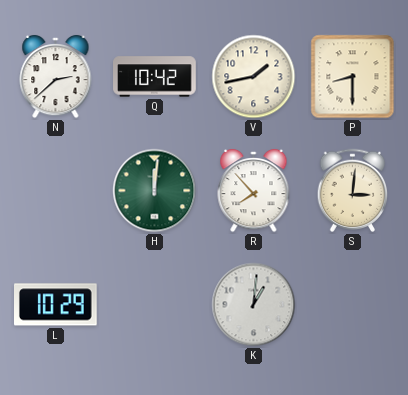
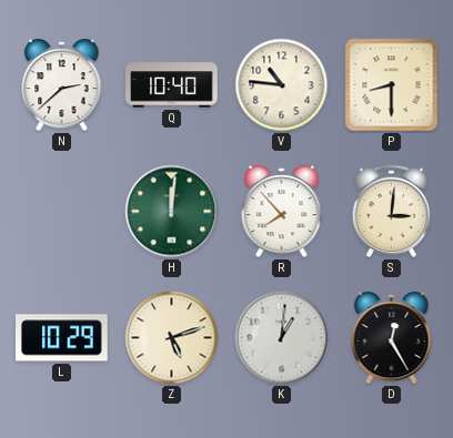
Q: 10:42 -> 10:40
V: 1:43 -> 10:46
Z: none -> 5:12
D: none -> 12:25
